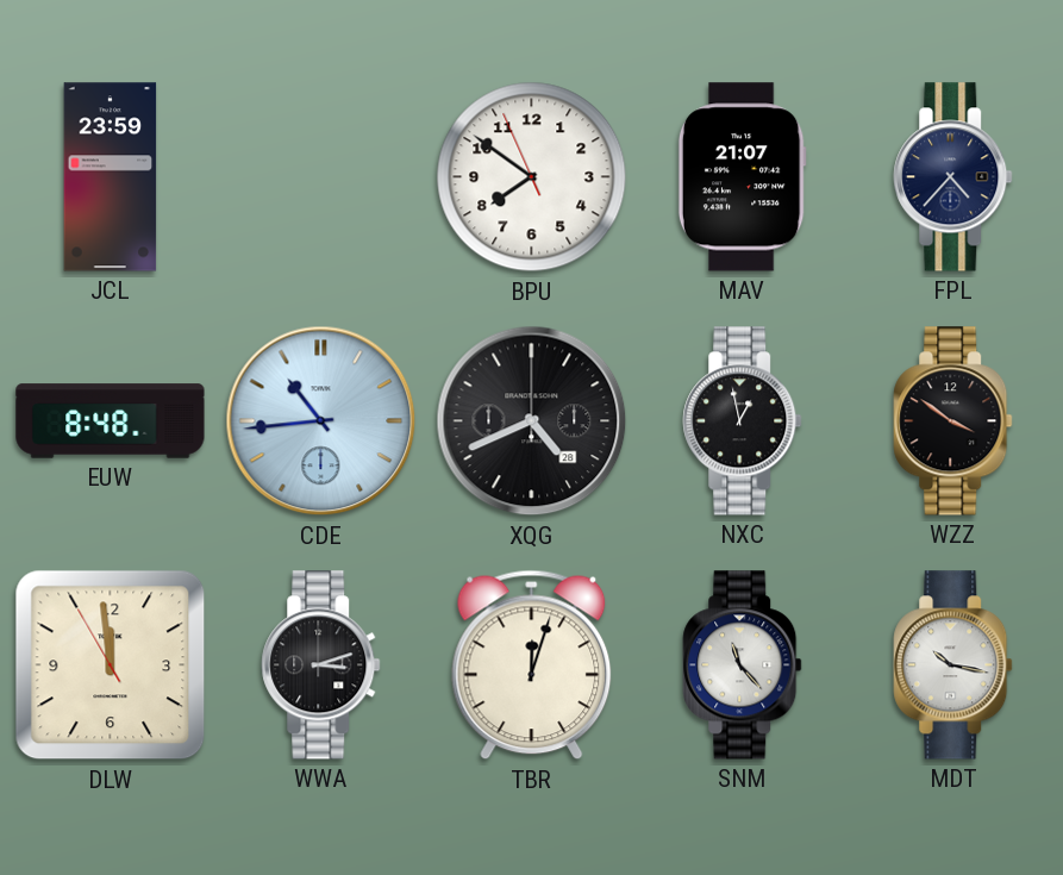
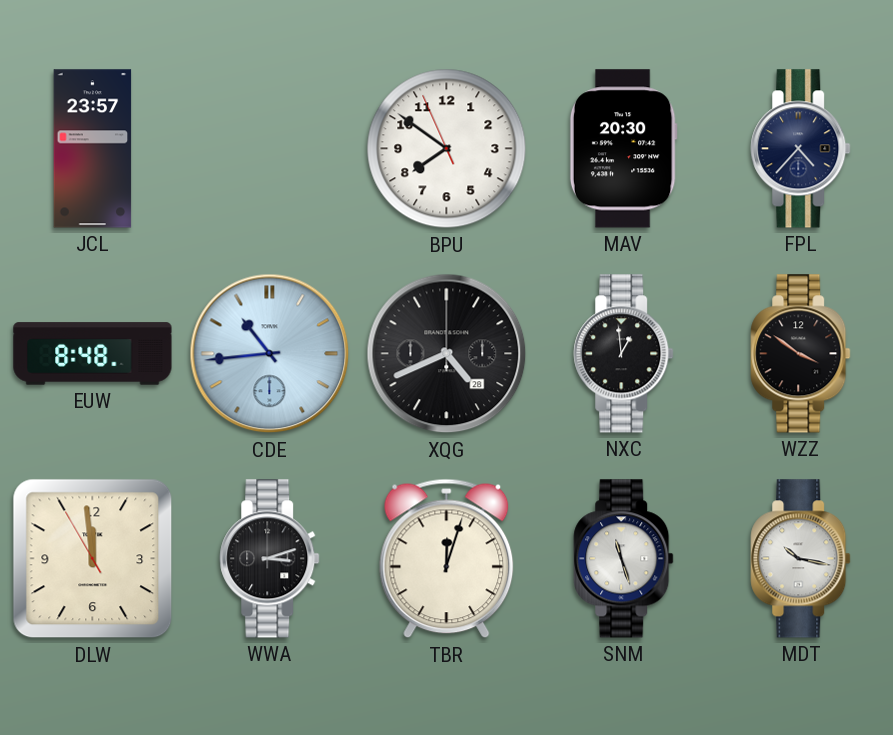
JCL: 23:59 -> 23:57
MAV: 21:07 -> 20:30
NXC: 12:58 -> 12:59
SNM: 11:23 -> 11:27
